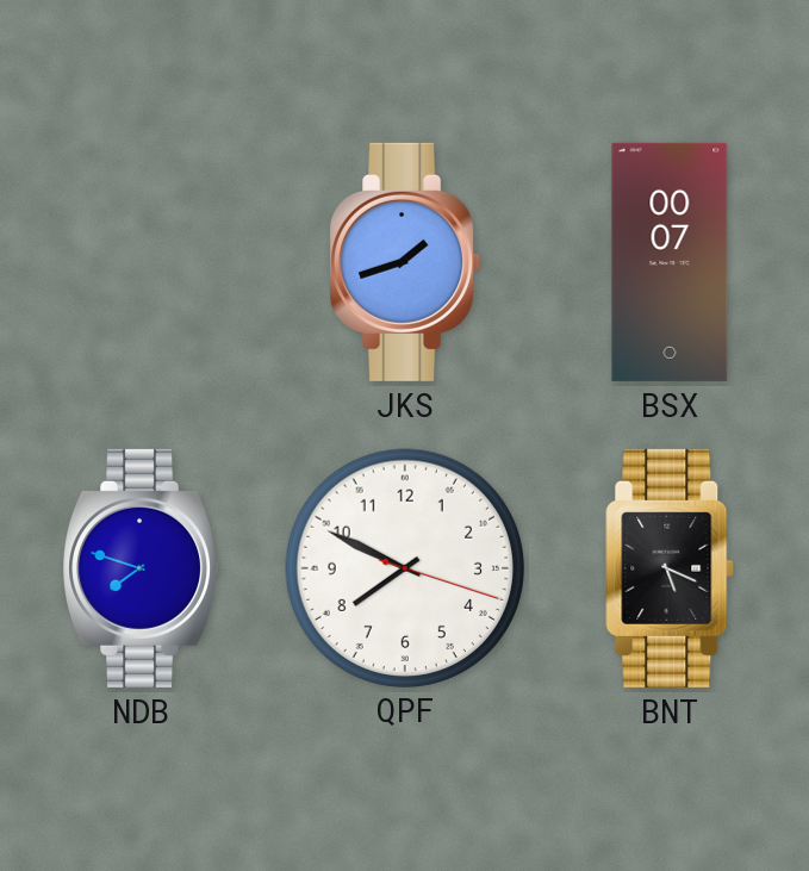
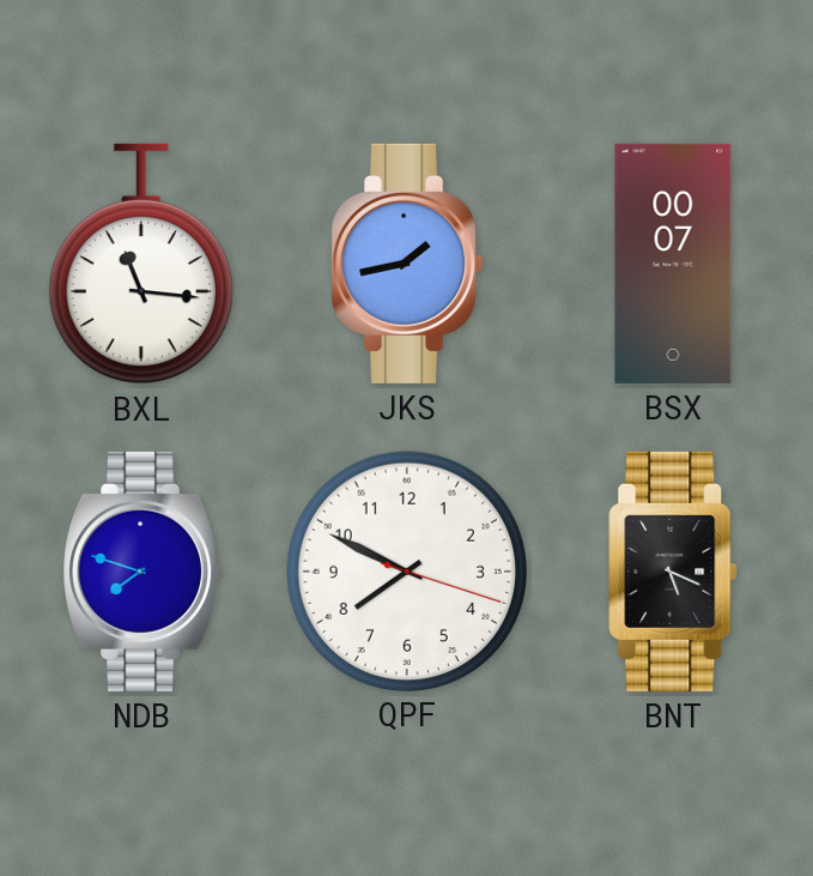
BXL: none -> 11:16
JKS: 1:42 -> 1:43
